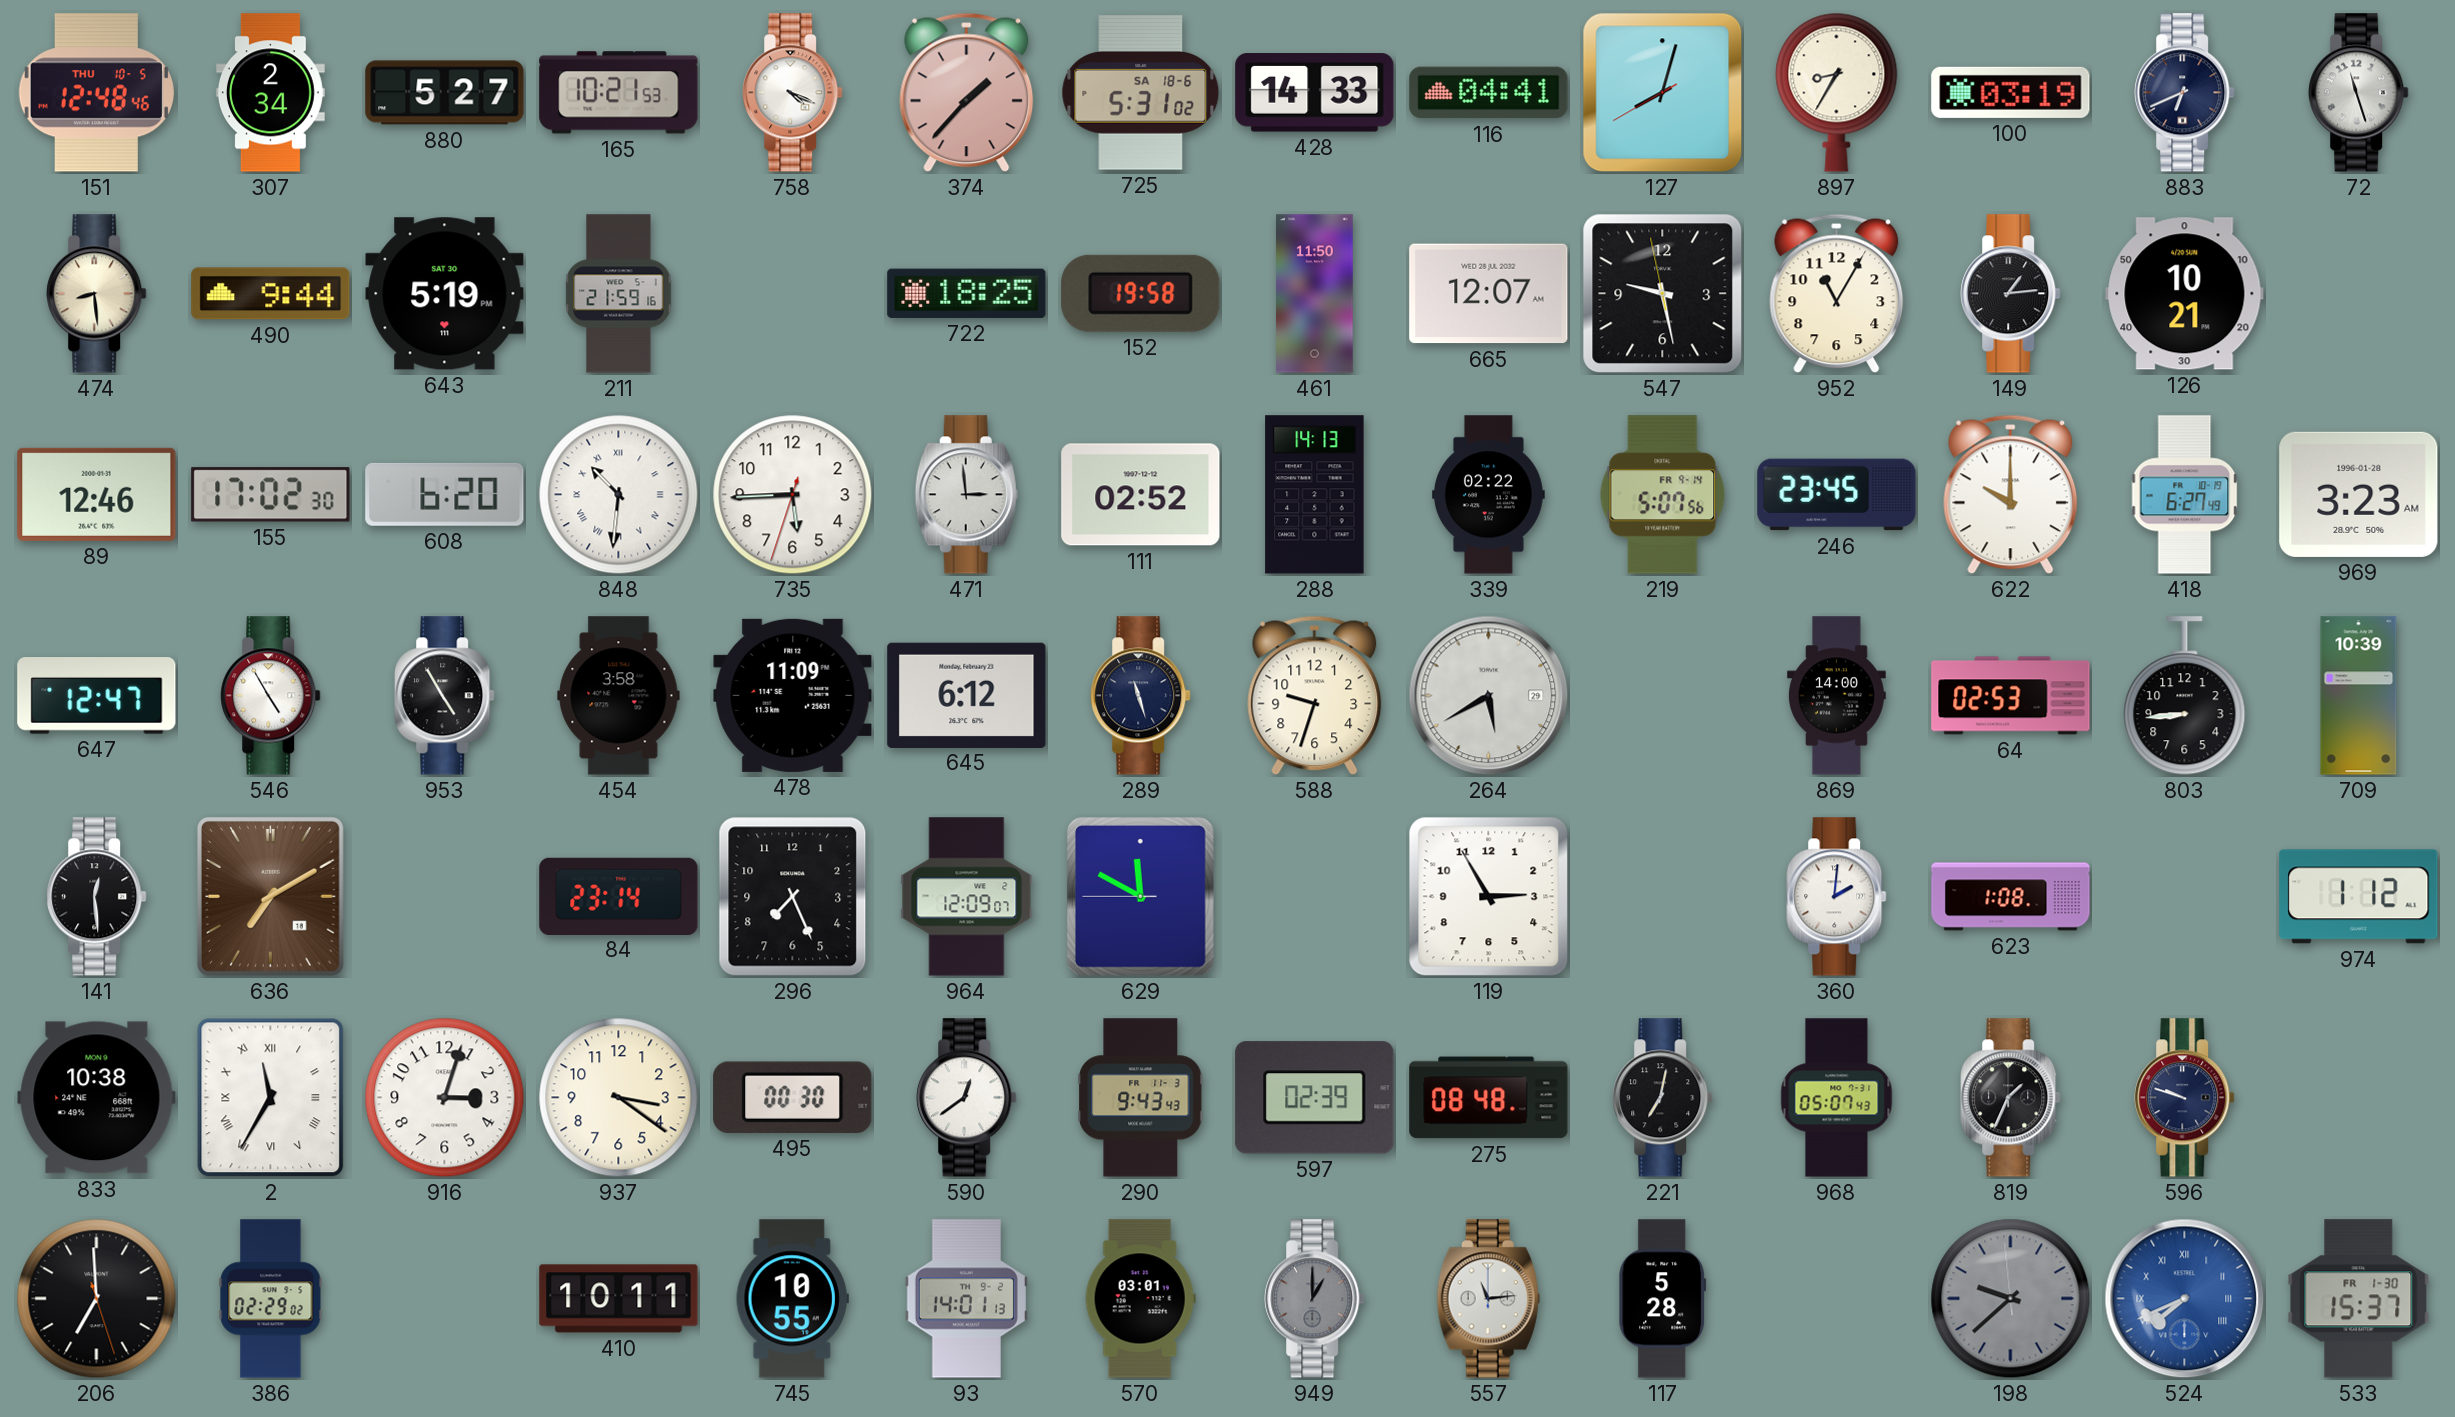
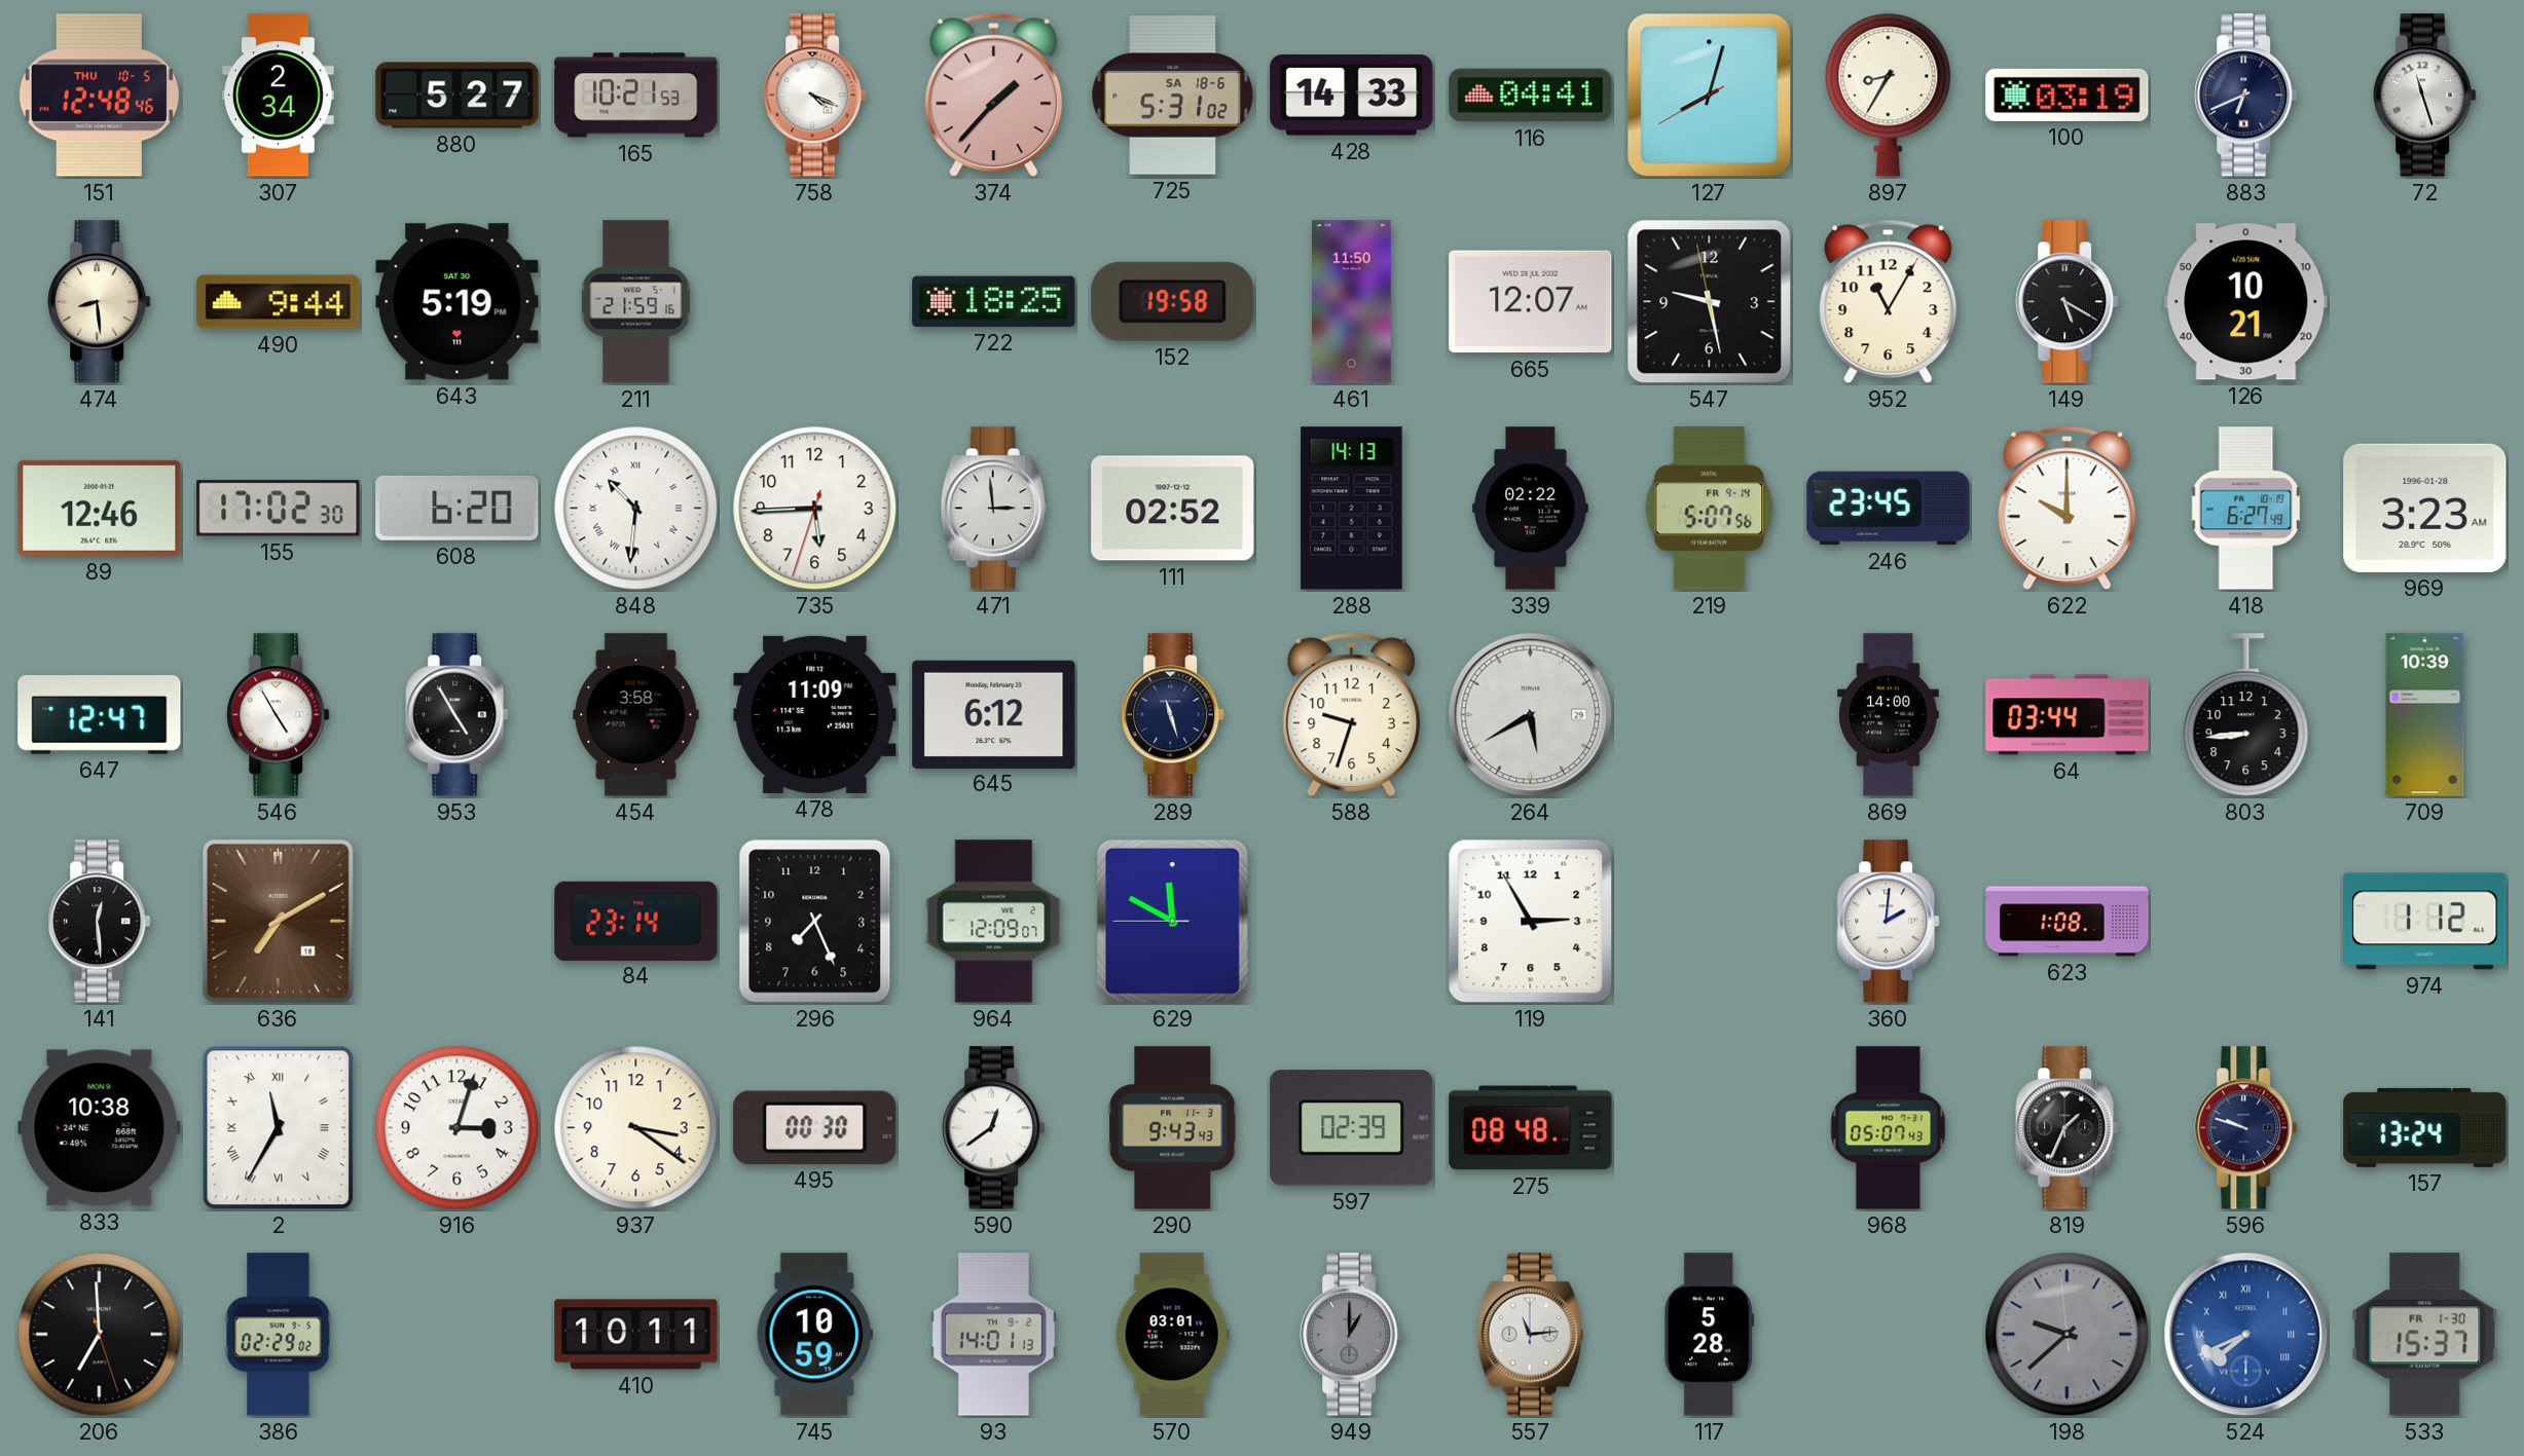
149: 1:14 -> 5:20
64: 02:53 -> 03:44
221: 7:02 -> none
157: none -> 13:24
745: 10:55 -> 10:59
